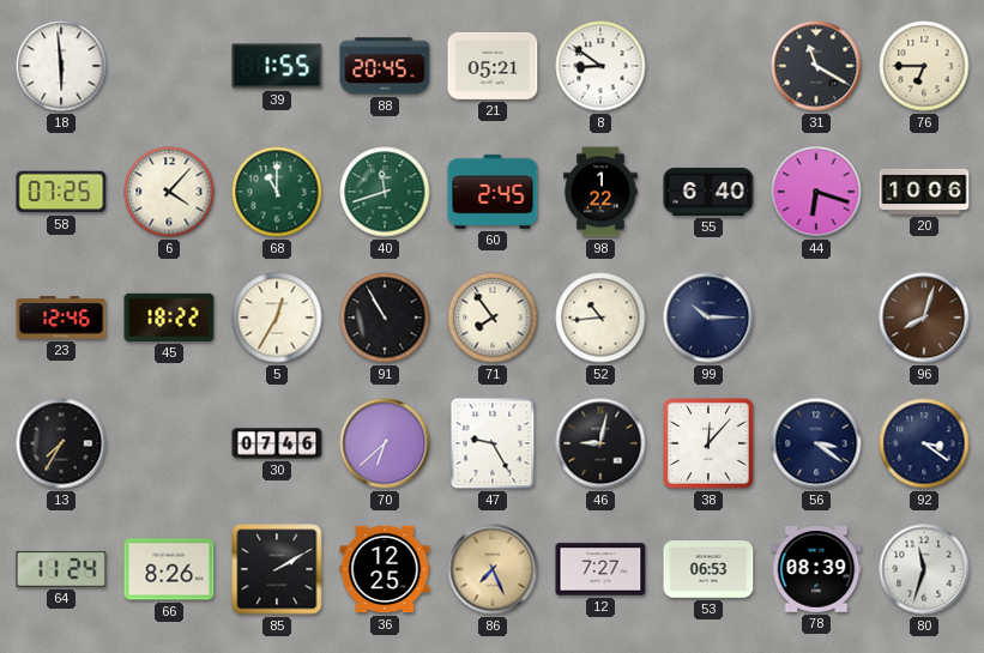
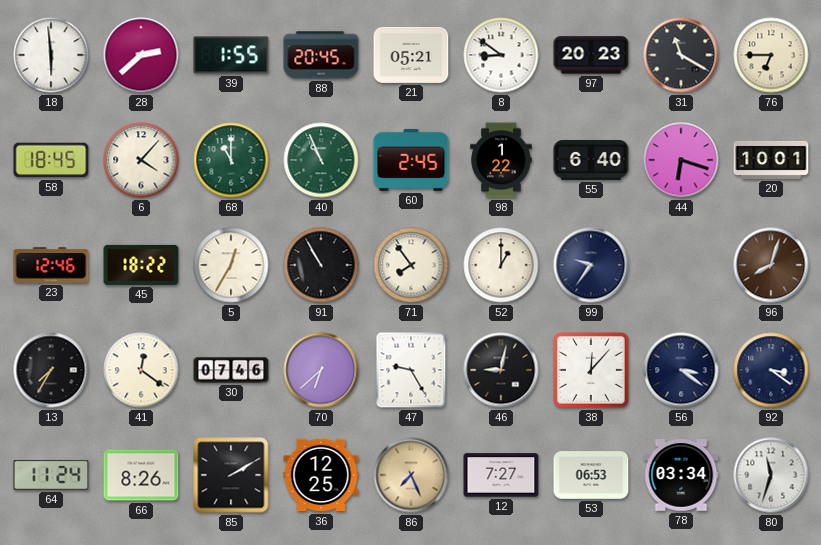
28: none -> 2:38
97: none -> 20:23
58: 07:25 -> 18:45
40: 11:42 -> 10:56
20: 10:06 -> 10:01
52: 10:44 -> 1:00
99: 10:15 -> 9:36
41: none -> 12:21
78: 08:39 -> 03:34
